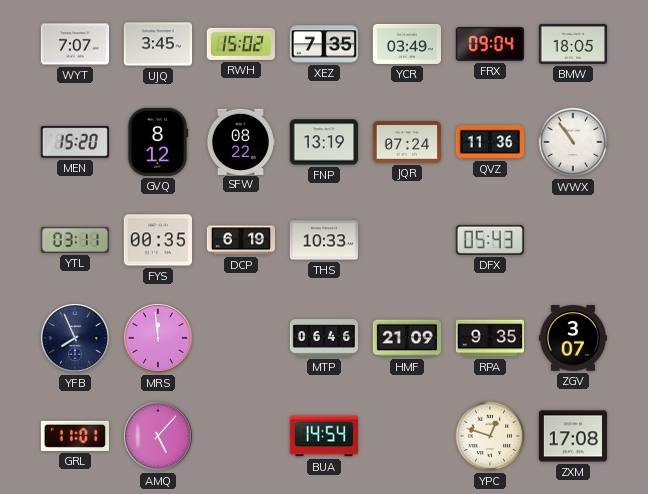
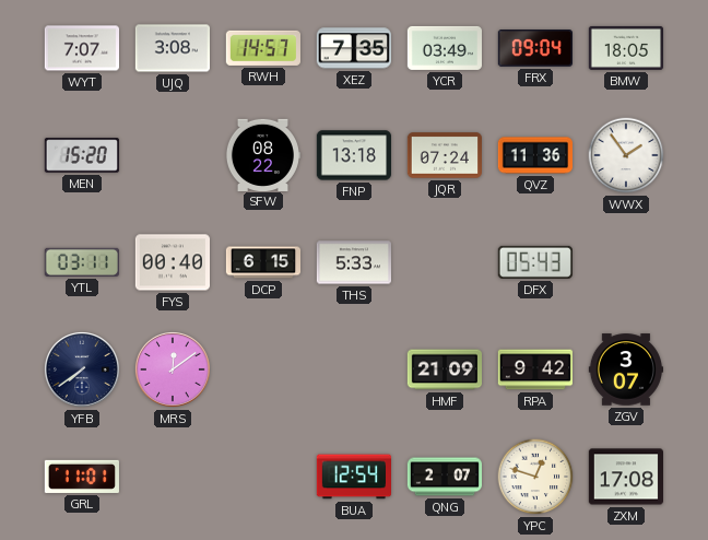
UJQ: 3:45 -> 3:08
RWH: 15:02 -> 14:57
GVQ: 8:12 -> none
FNP: 13:19 -> 13:18
WWX: 10:54 -> 1:54
FYS: 00:35 -> 00:40
DCP: 6:19 -> 6:15
THS: 10:33 -> 5:33
YFB: 7:56 -> 7:39
MRS: 11:59 -> 12:09
MTP: 06:46 -> none
RPA: 9:35 -> 9:42
AMQ: 5:07 -> none
BUA: 14:54 -> 12:54
QNG: none -> 2:07
